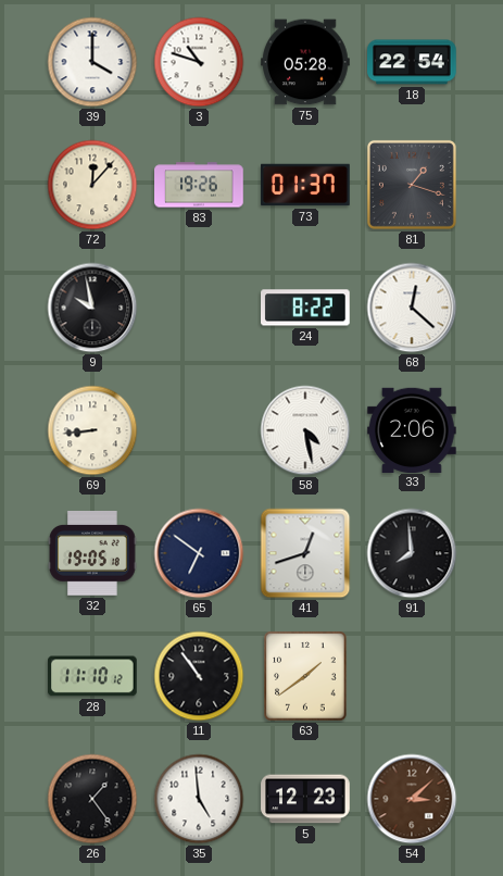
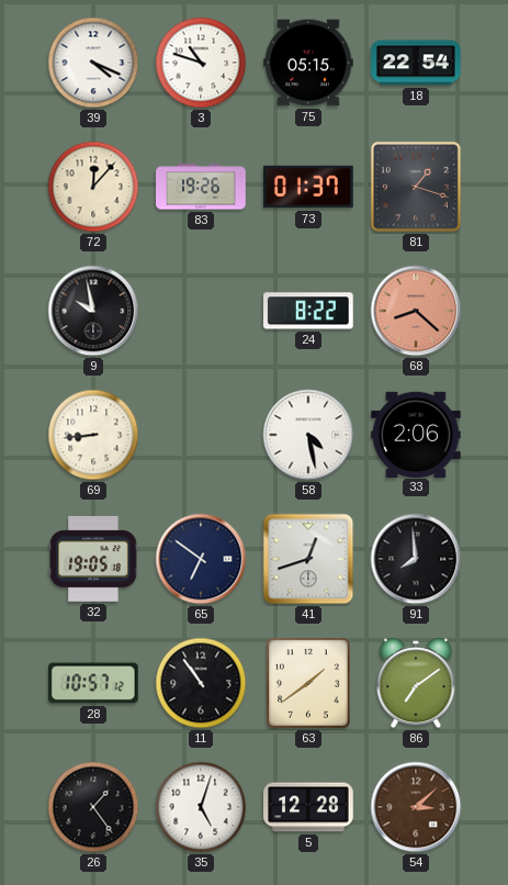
39: 4:00 -> 4:19
75: 05:28 -> 05:15
68: 12:22 -> 8:22
68 dial: white -> salmon
28: 11:10 -> 10:57
86: none -> 7:09
35: 4:59 -> 5:03
5: 12:23 -> 12:28
